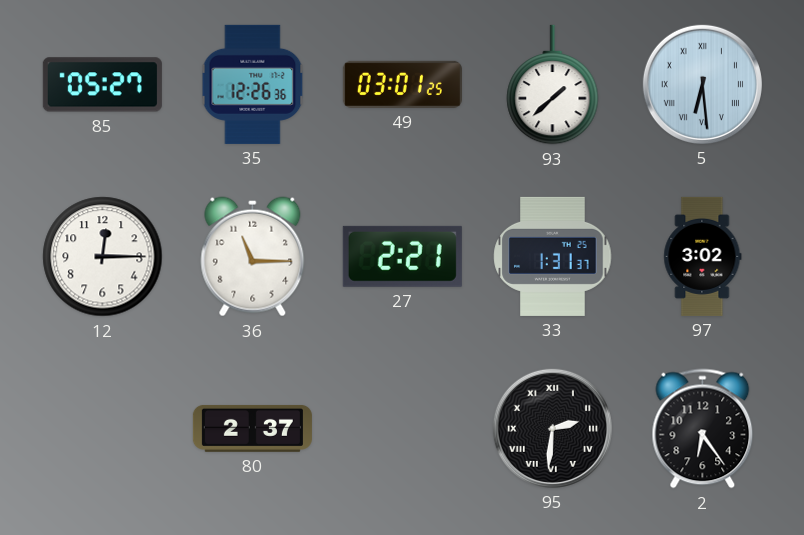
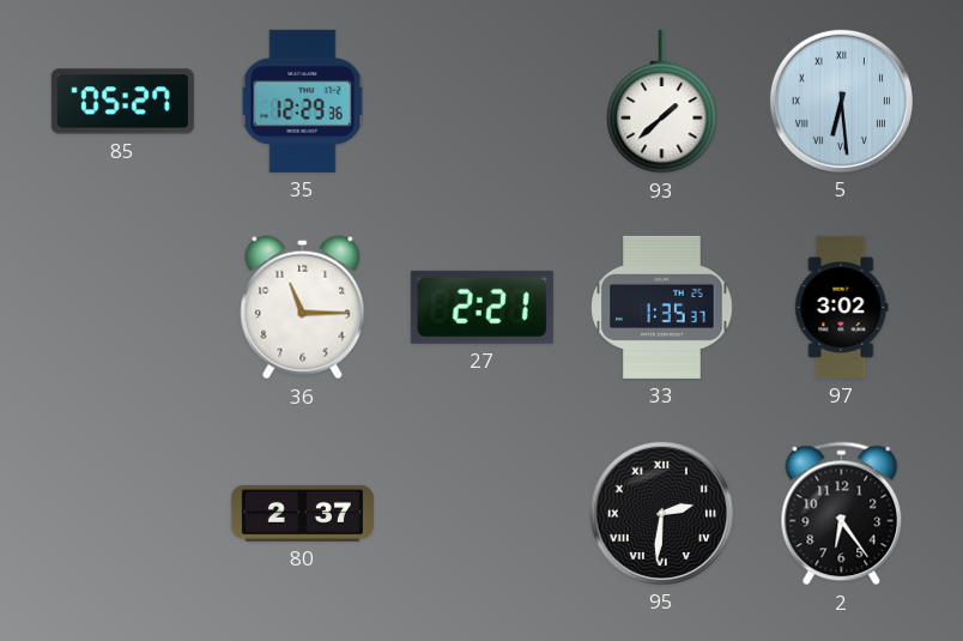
35: 12:26 -> 12:29
49: 03:01 -> none
12: 12:15 -> none
33: 1:31 -> 1:35
